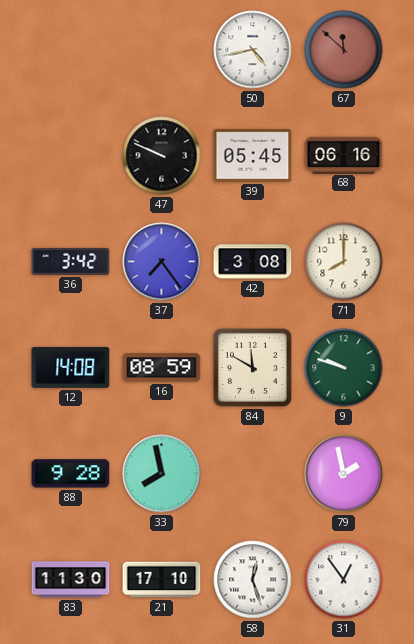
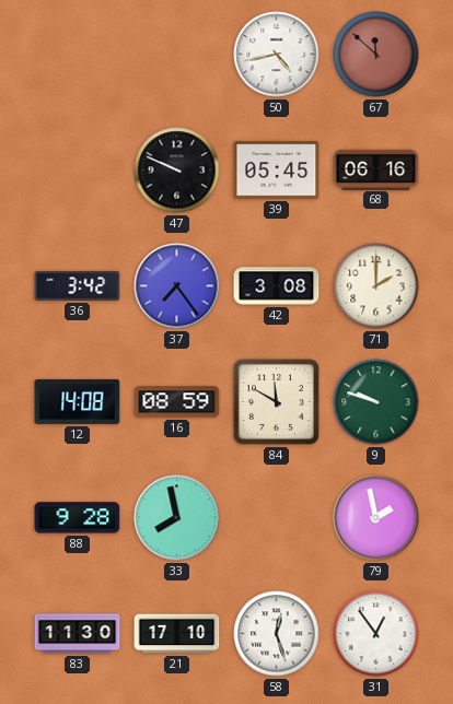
71: 8:00 -> 2:00
